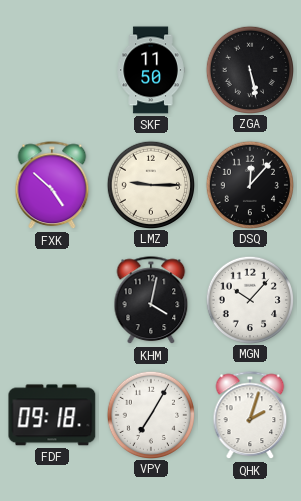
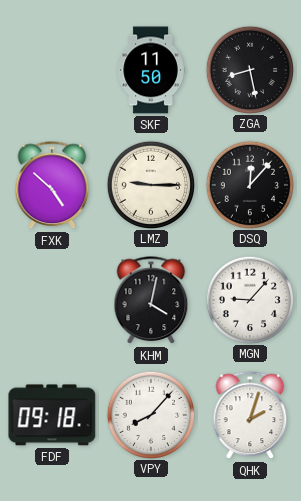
ZGA: 5:28 -> 8:28
MGN: 10:07 -> 9:07
VPY: 7:05 -> 8:07
